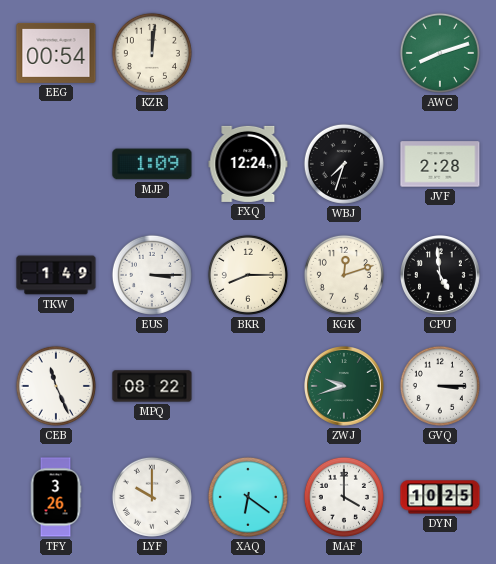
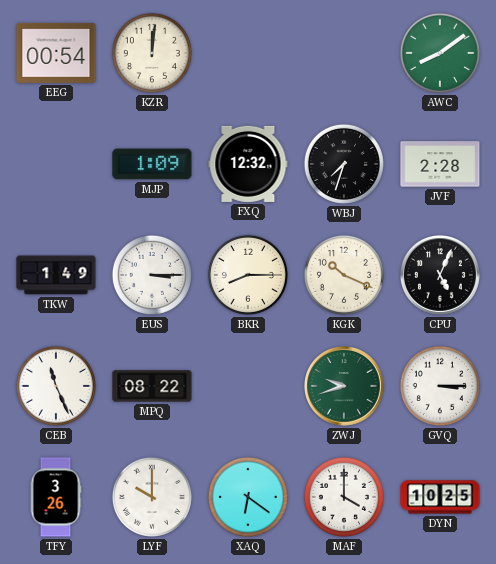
AWC: 8:12 -> 8:09
FXQ: 12:24 -> 12:32
KGK: 12:12 -> 10:19
CPU: 4:59 -> 5:04
